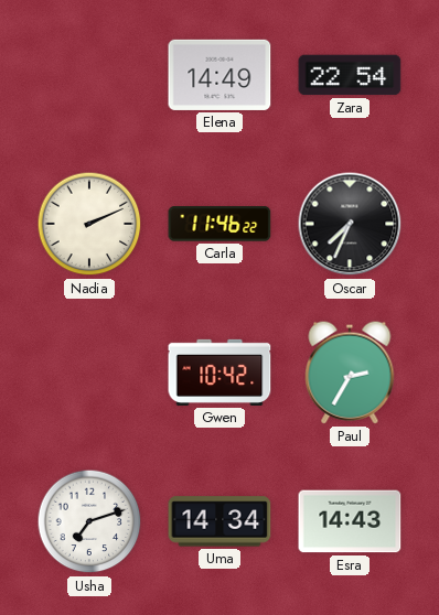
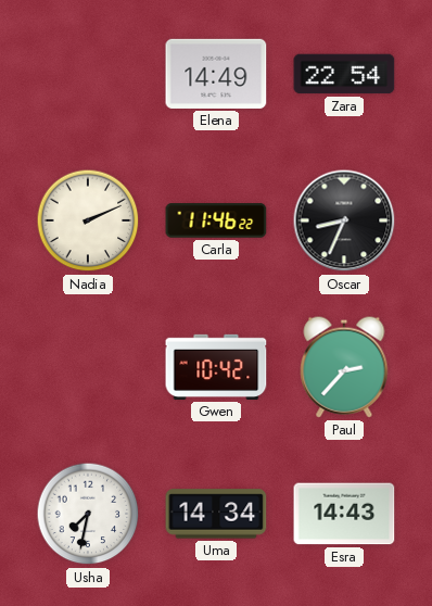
Oscar: 7:34 -> 8:34
Paul: 2:35 -> 2:37
Usha: 7:12 -> 7:32
